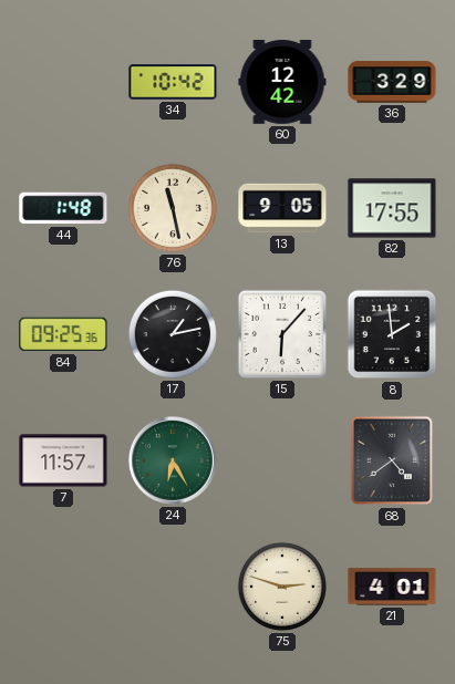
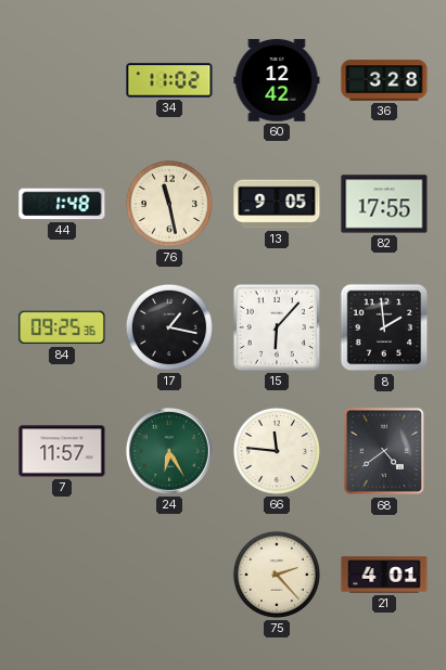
34: 10:42 -> 11:02
36: 3:29 -> 3:28
17: 1:13 -> 1:17
66: none -> 11:46
75: 2:48 -> 2:23
